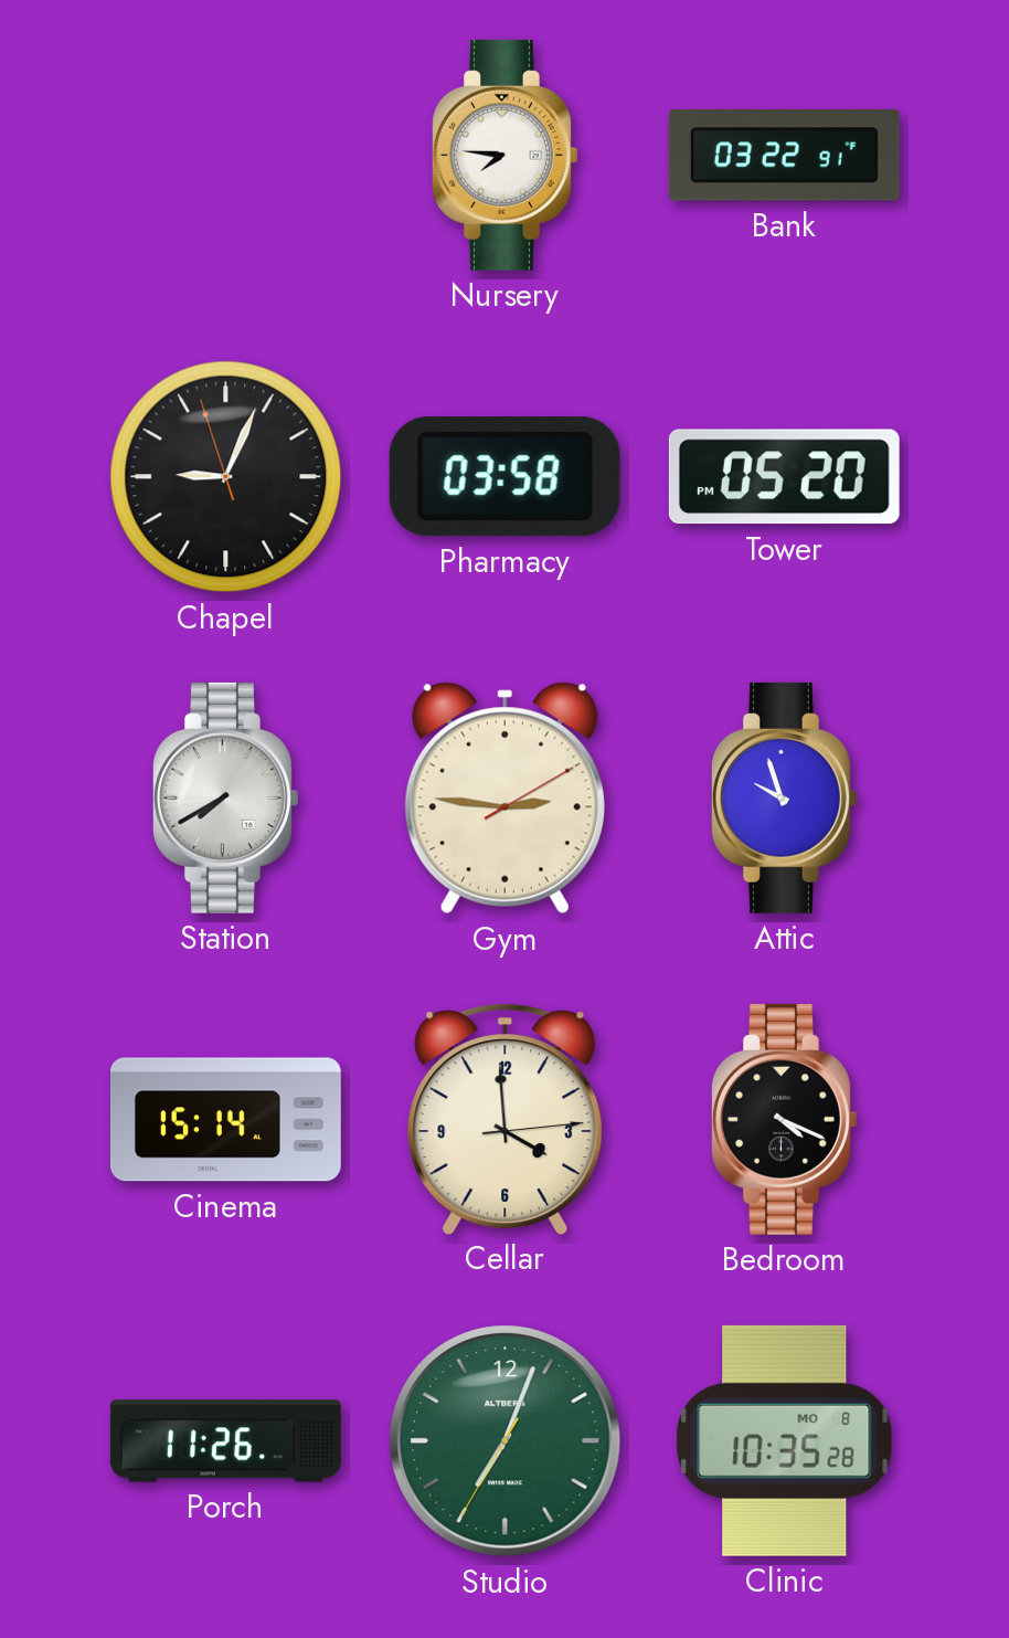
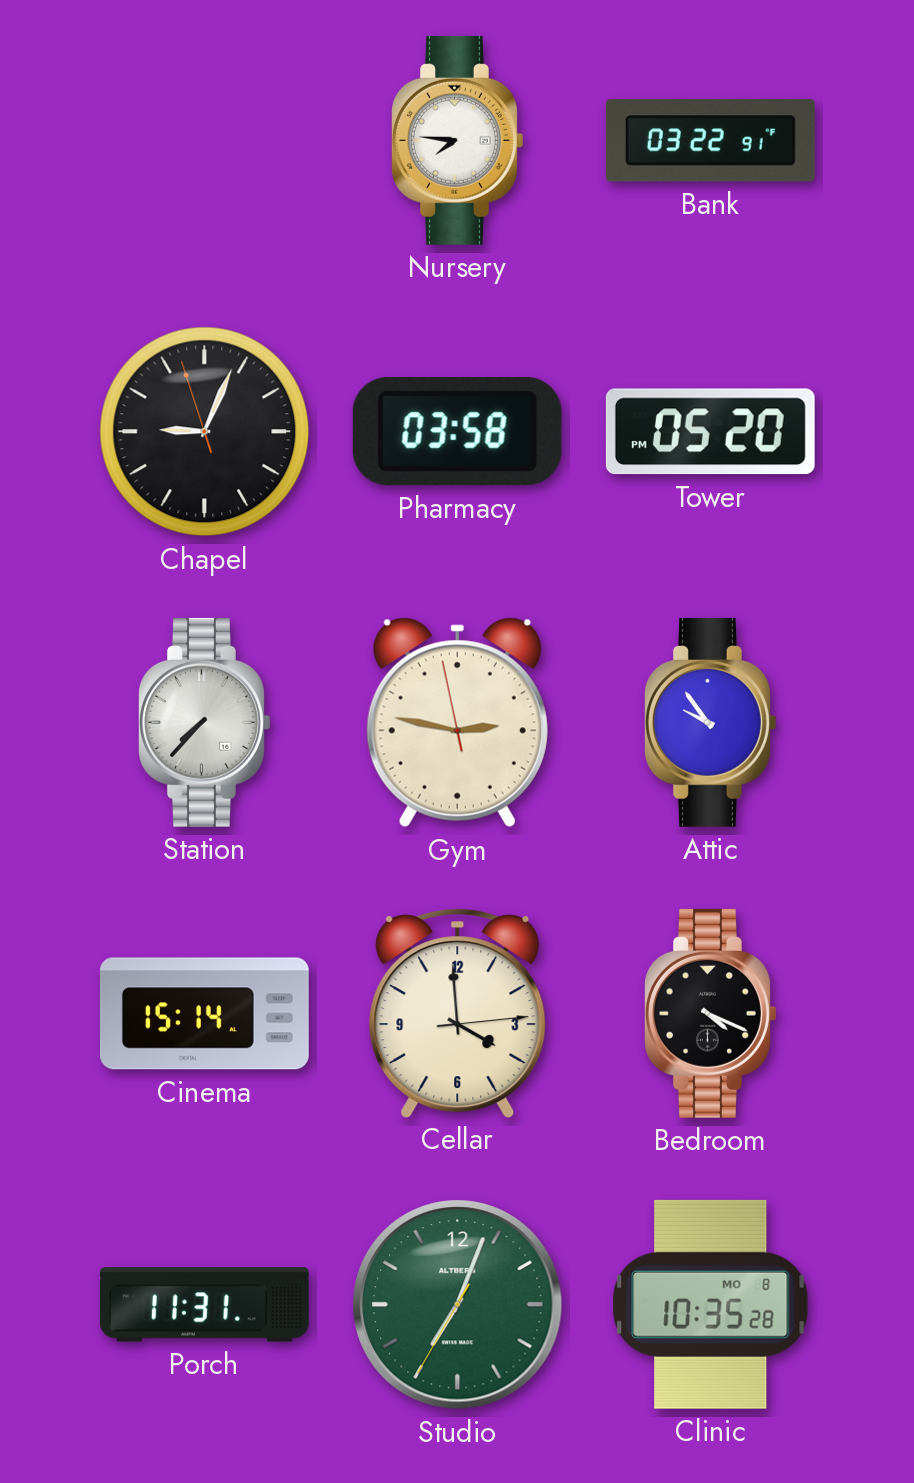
Station: 7:40 -> 7:37
Gym: 2:46:10 -> 2:46:58
Attic: 9:57 -> 9:54
Porch: 11:26 -> 11:31
